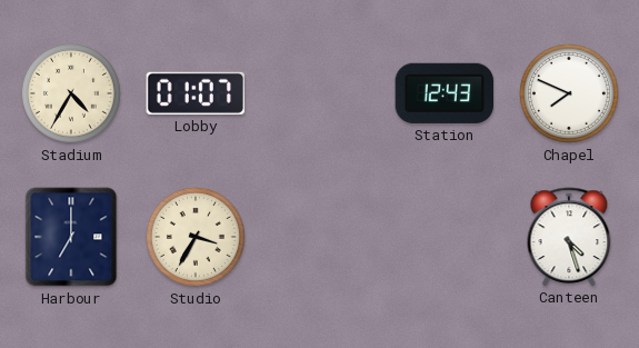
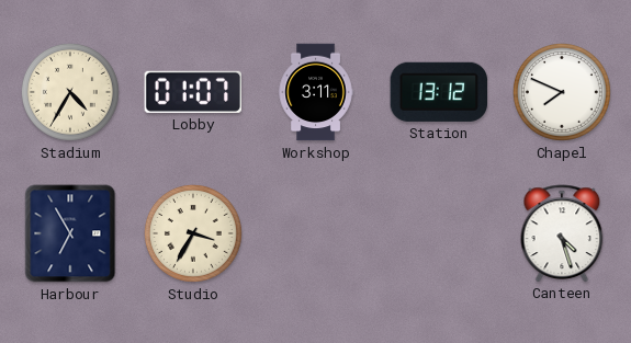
Workshop: none -> 3:11
Station: 12:43 -> 13:12
Harbour: 7:00 -> 6:55
